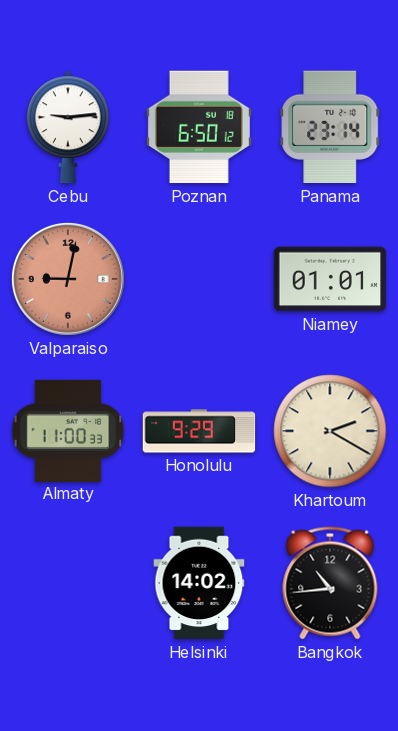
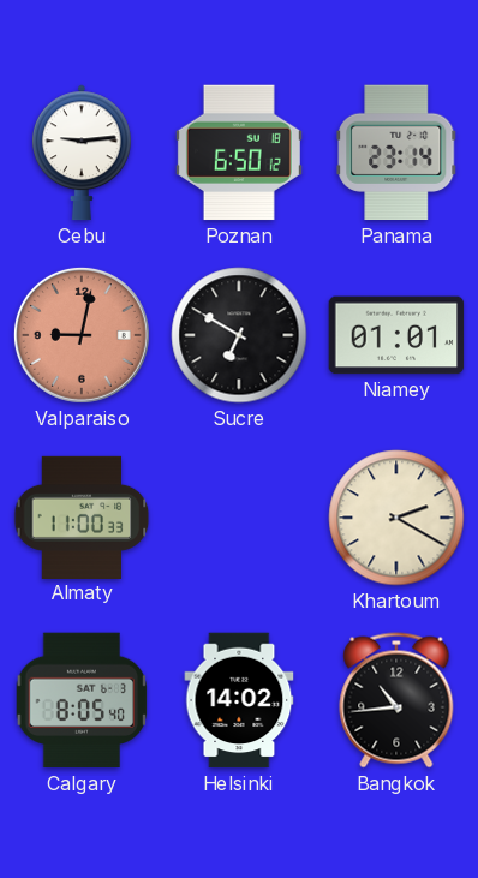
Sucre: none -> 6:50
Honolulu: 9:29 -> none
Calgary: none -> 8:05
